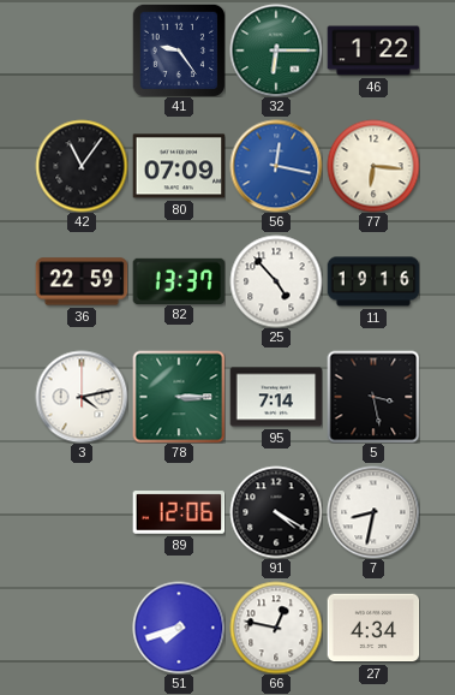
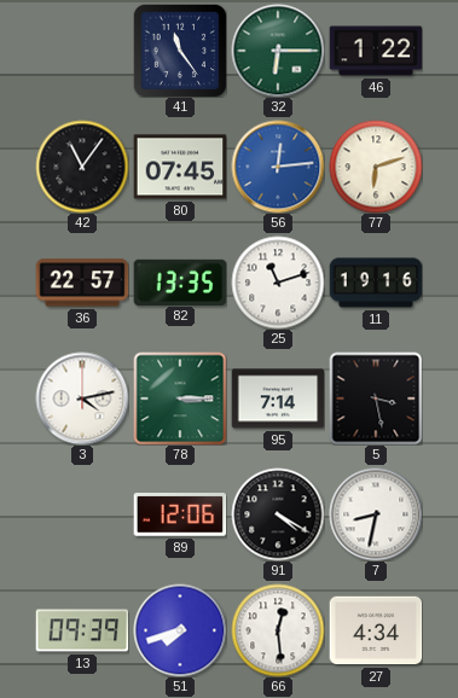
41: 9:24 -> 11:24
80: 07:09 -> 07:45
56: 12:17 -> 12:14
77: 6:16 -> 6:12
36: 22:59 -> 22:57
82: 13:37 -> 13:35
25: 4:53 -> 11:12
13: none -> 09:39
66: 12:47 -> 12:29
